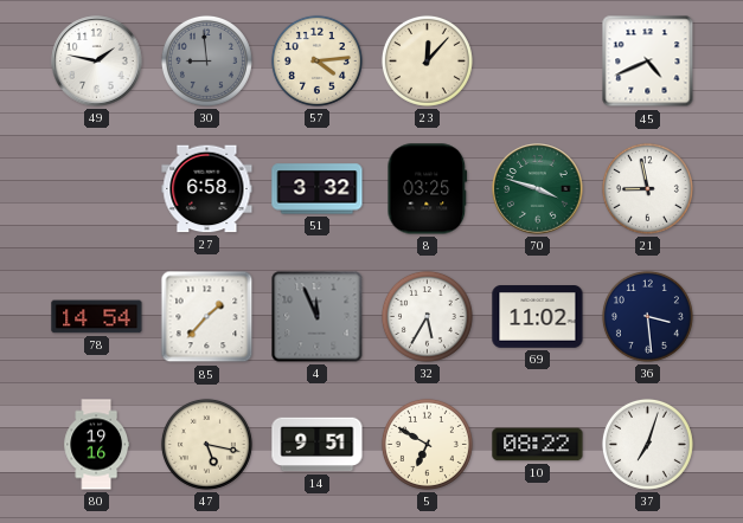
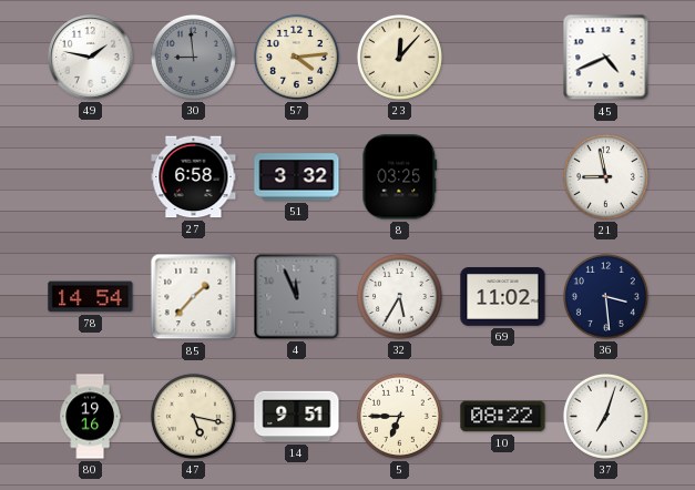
70: 3:48 -> none
5: 6:50 -> 6:45
